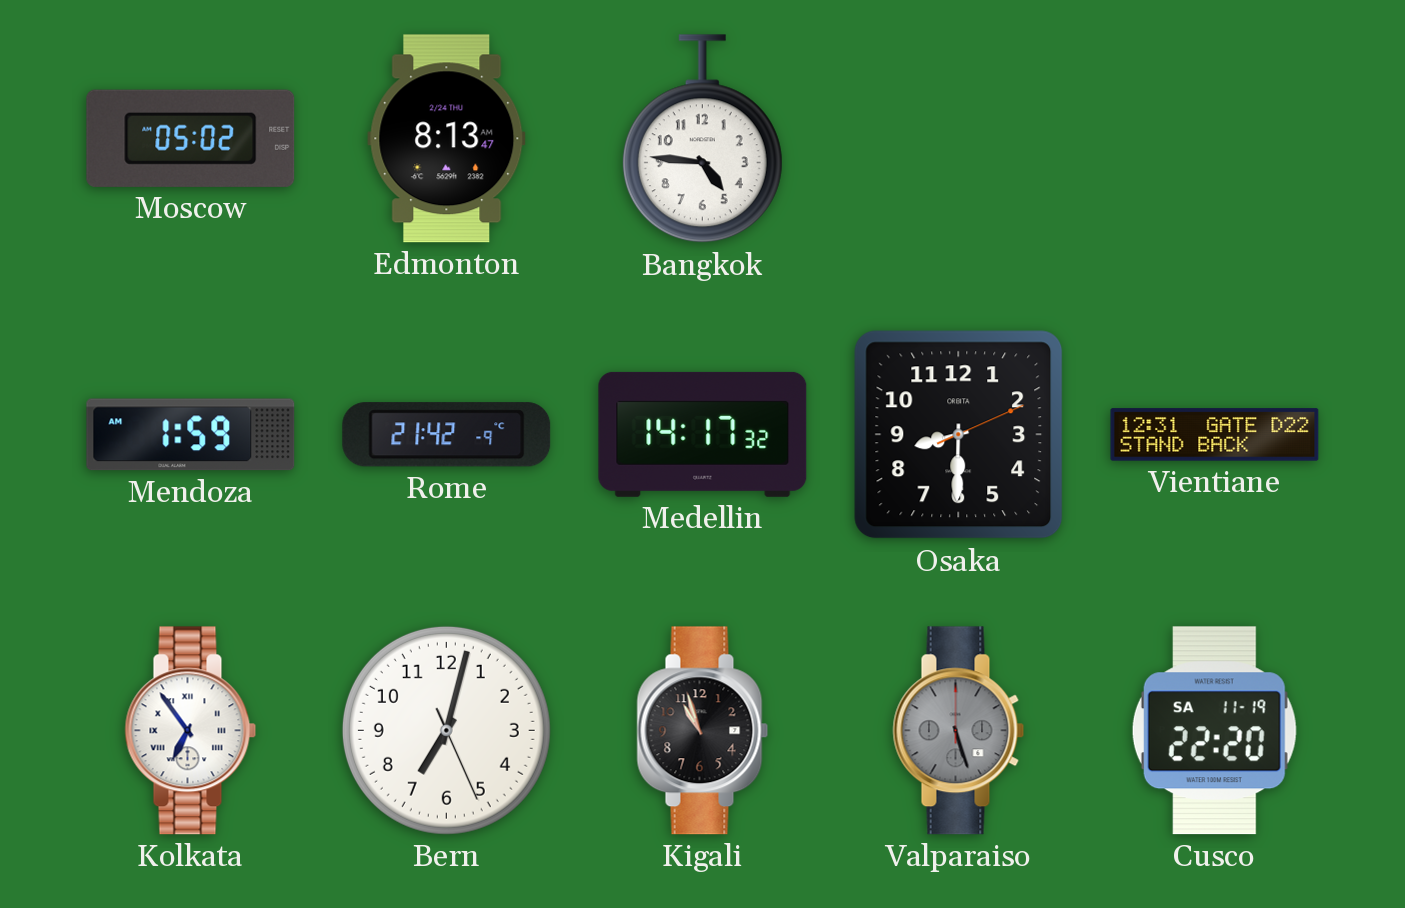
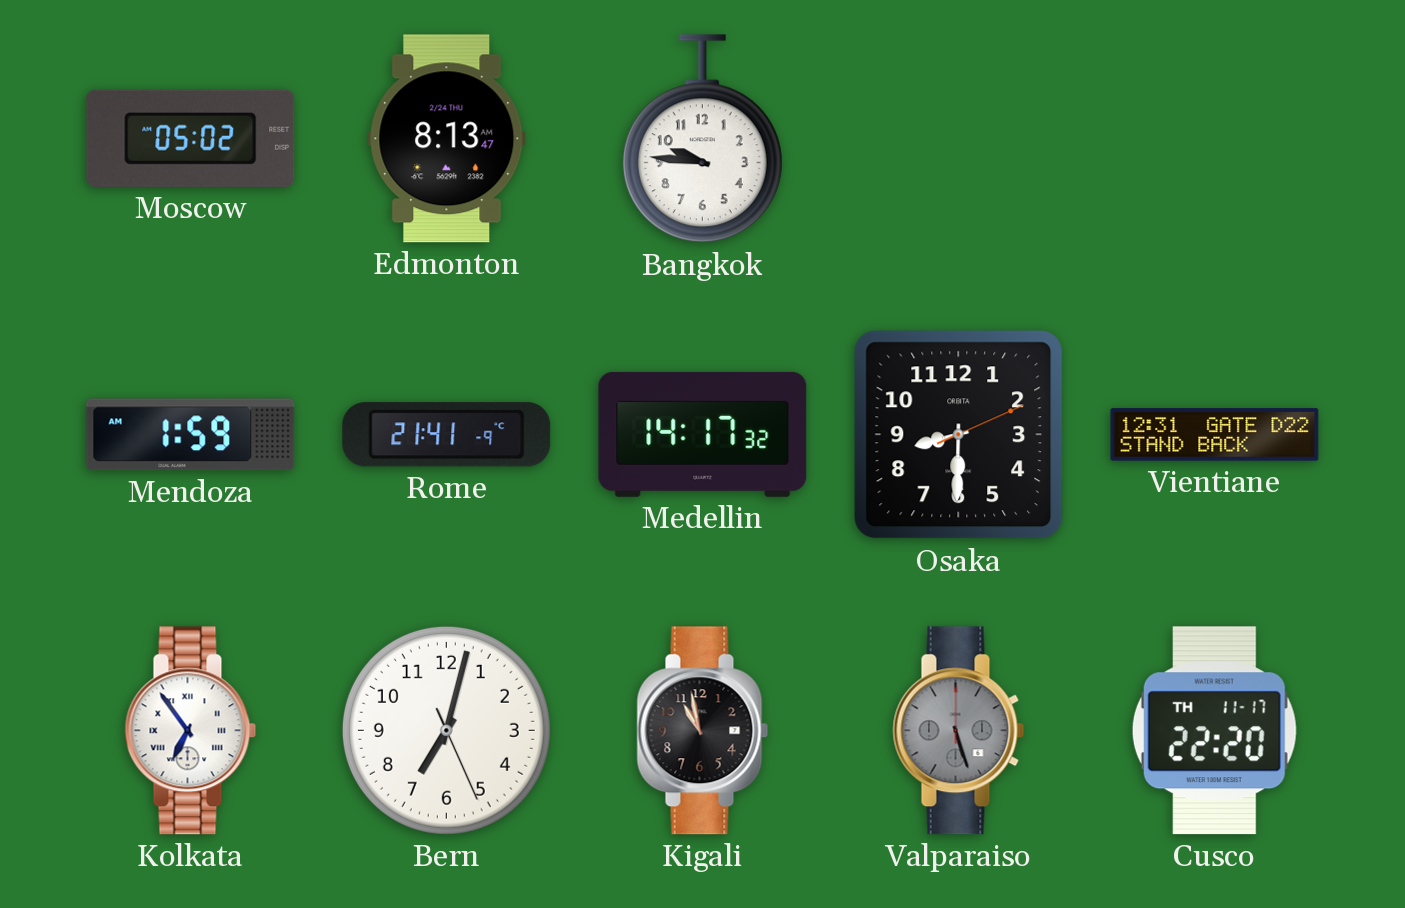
Bangkok: 4:46 -> 9:46
Rome: 21:42 -> 21:41
Kigali: 10:57 -> 10:58
Cusco date: SA 11-19 -> TH 11-17
